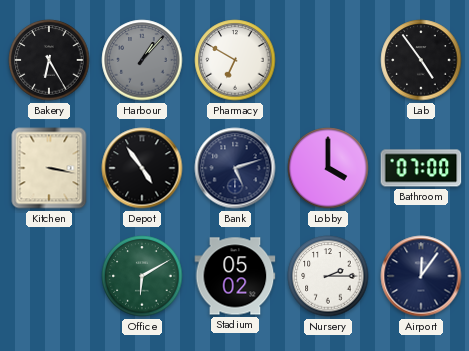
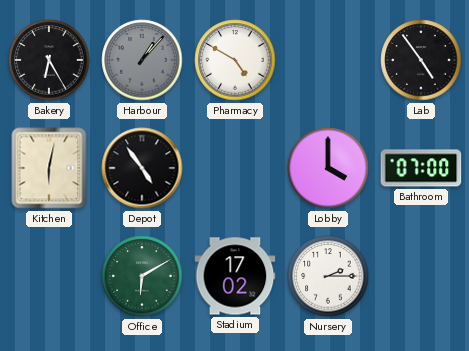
Pharmacy: 6:50 -> 4:50
Kitchen: 3:17 -> 6:02
Bank: 5:12 -> none
Stadium: 05:02 -> 17:02
Airport: 12:06 -> none
